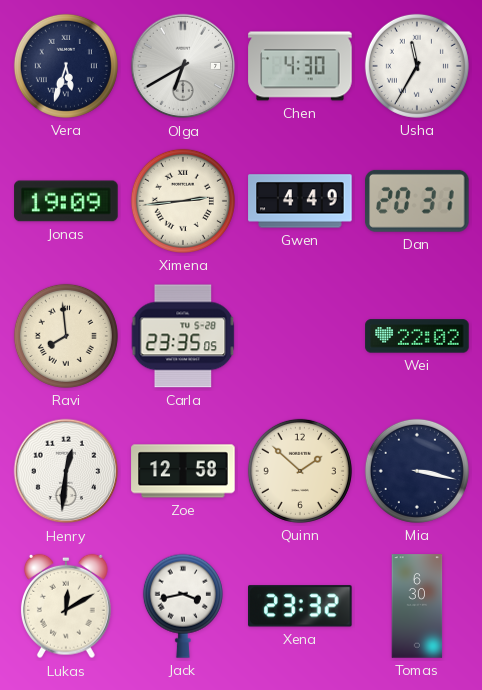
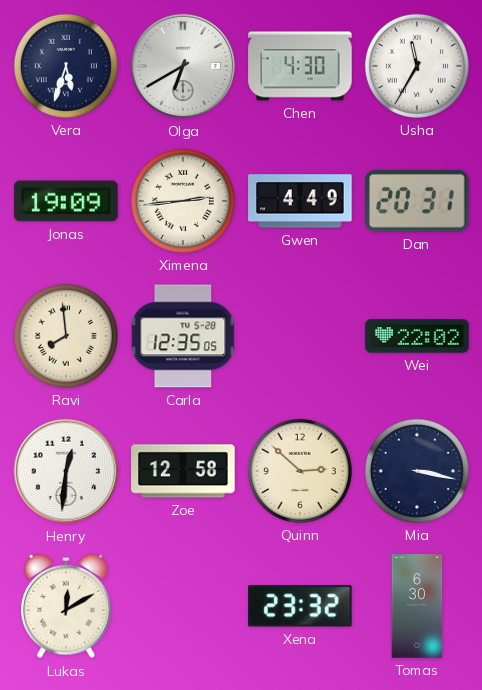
Carla: 23:35 -> 12:35
Quinn: 1:52 -> 2:52
Jack: 3:43 -> none
